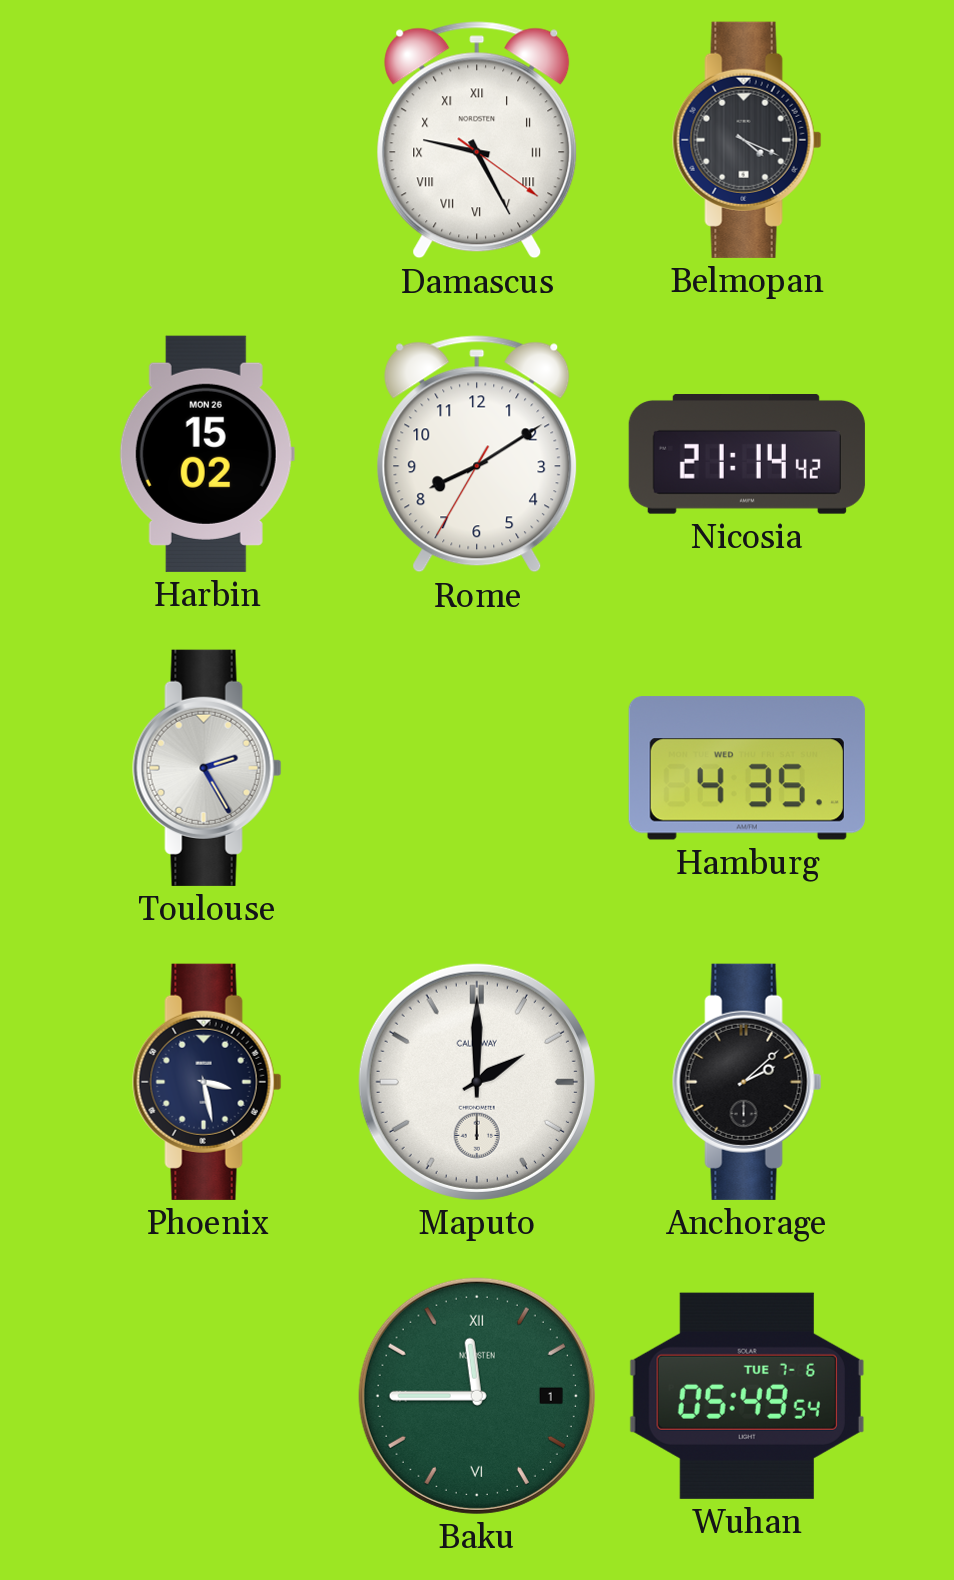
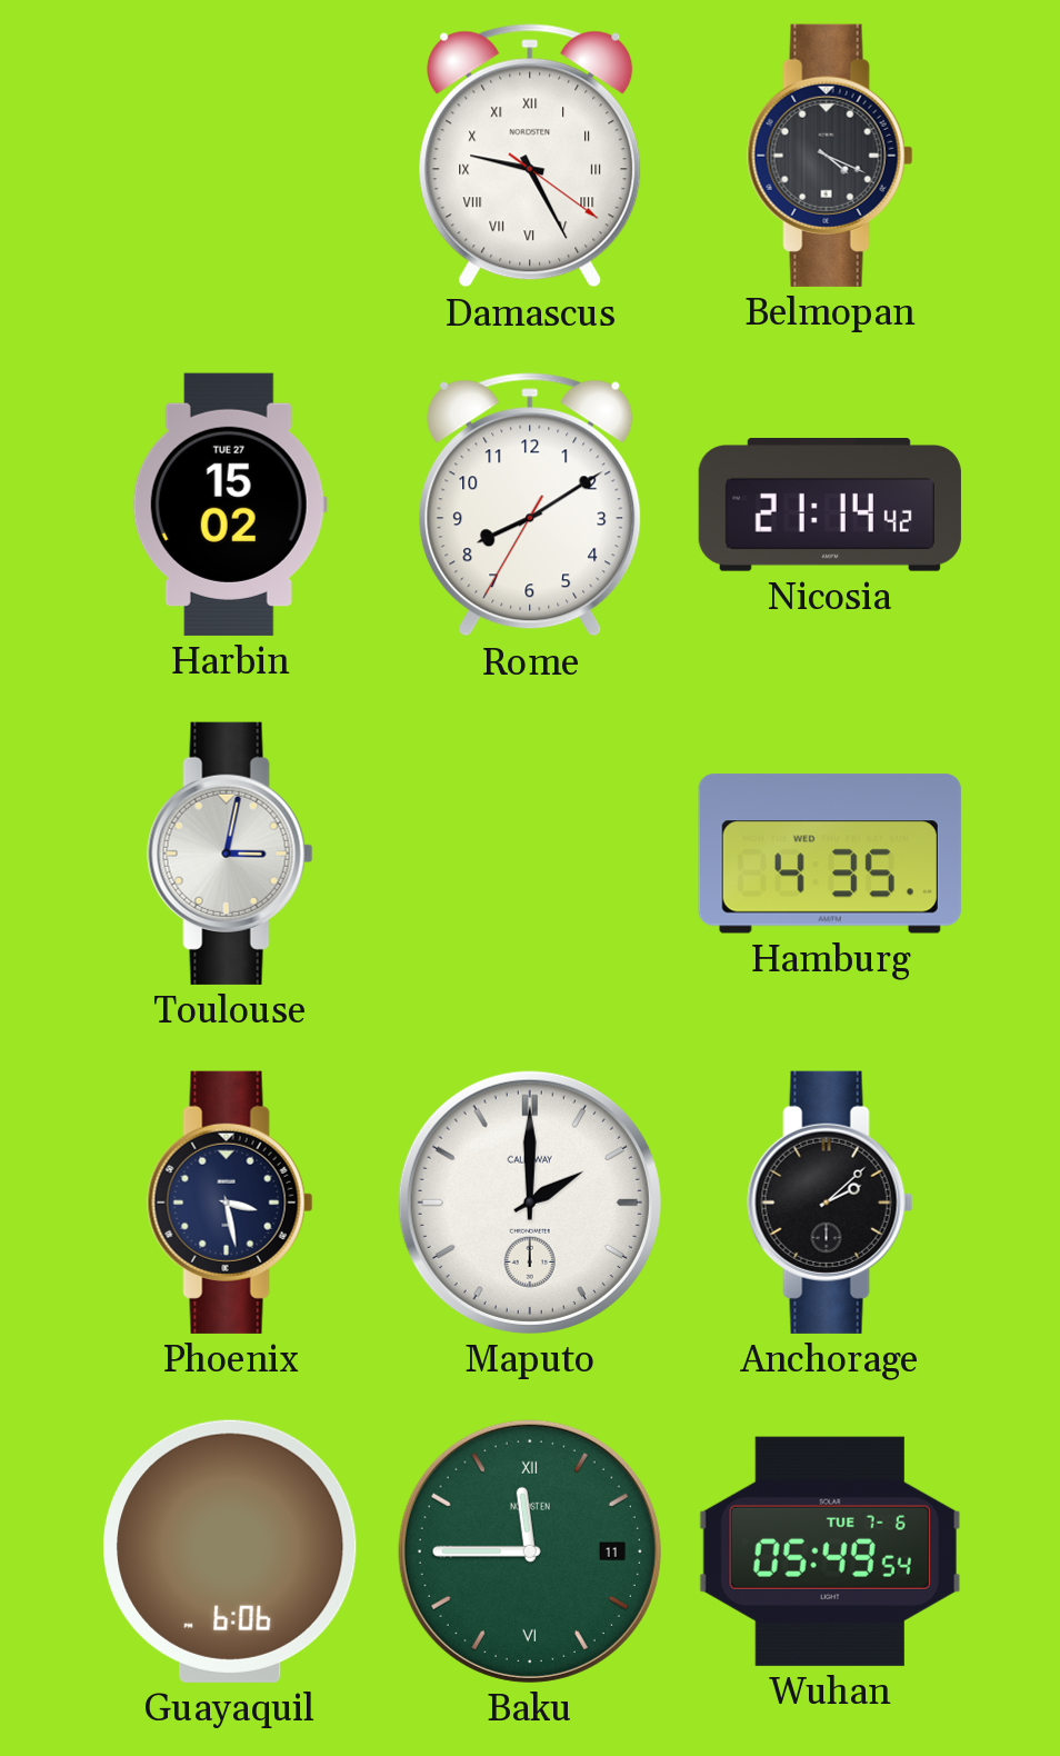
Harbin date: MON 26 -> TUE 27
Toulouse: 2:25 -> 3:02
Guayaquil: none -> 6:06
Baku date: 1 -> 11
